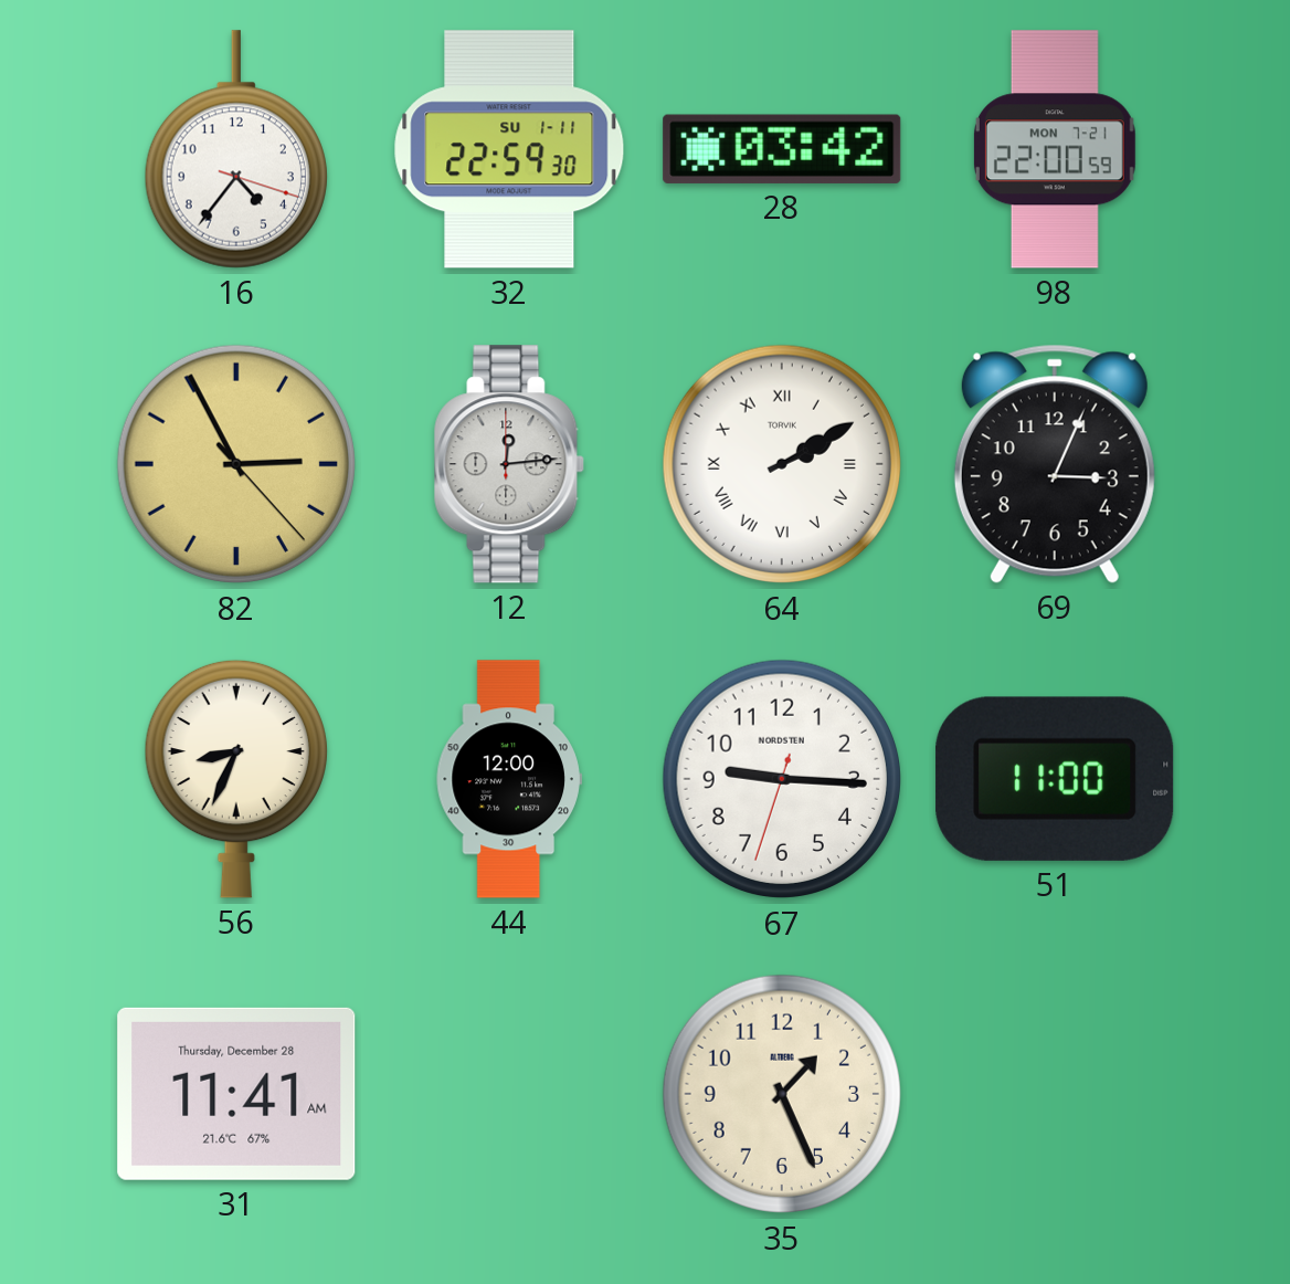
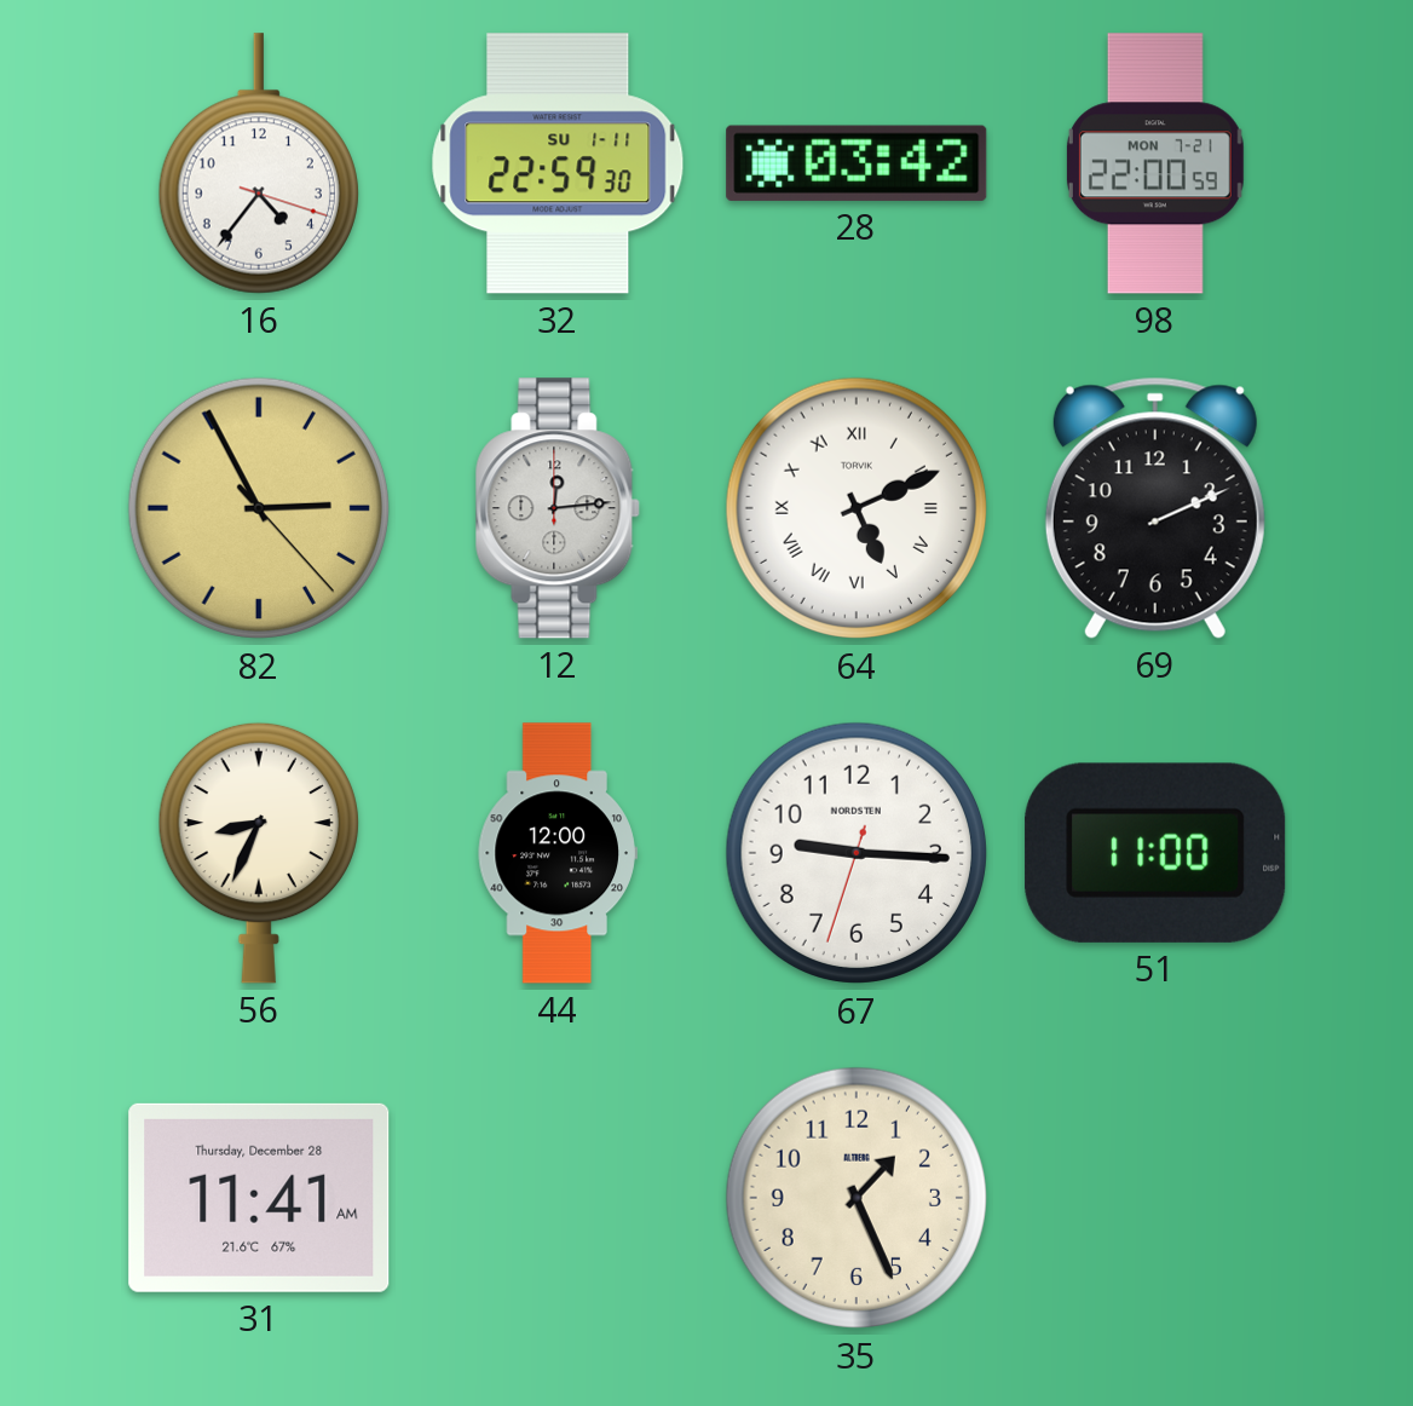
64: 2:10 -> 5:11
69: 3:04 -> 2:11
